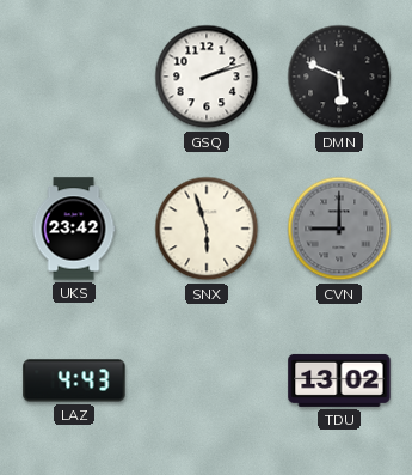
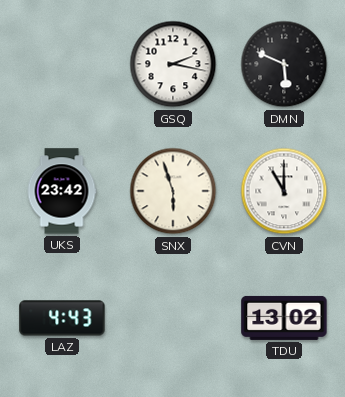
GSQ: 2:12 -> 2:17
CVN: 9:00 -> 11:00
CVN dial: grey -> white
